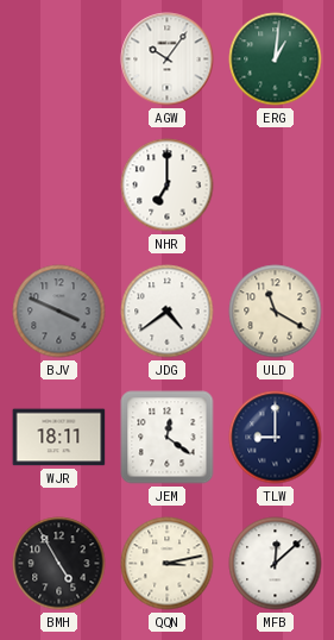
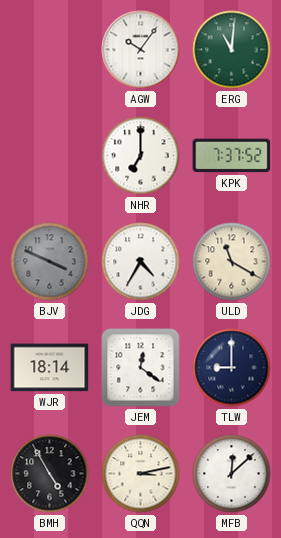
ERG: 1:01 -> 11:01
KPK: none -> 7:37
JDG: 4:39 -> 4:35
WJR: 18:11 -> 18:14
